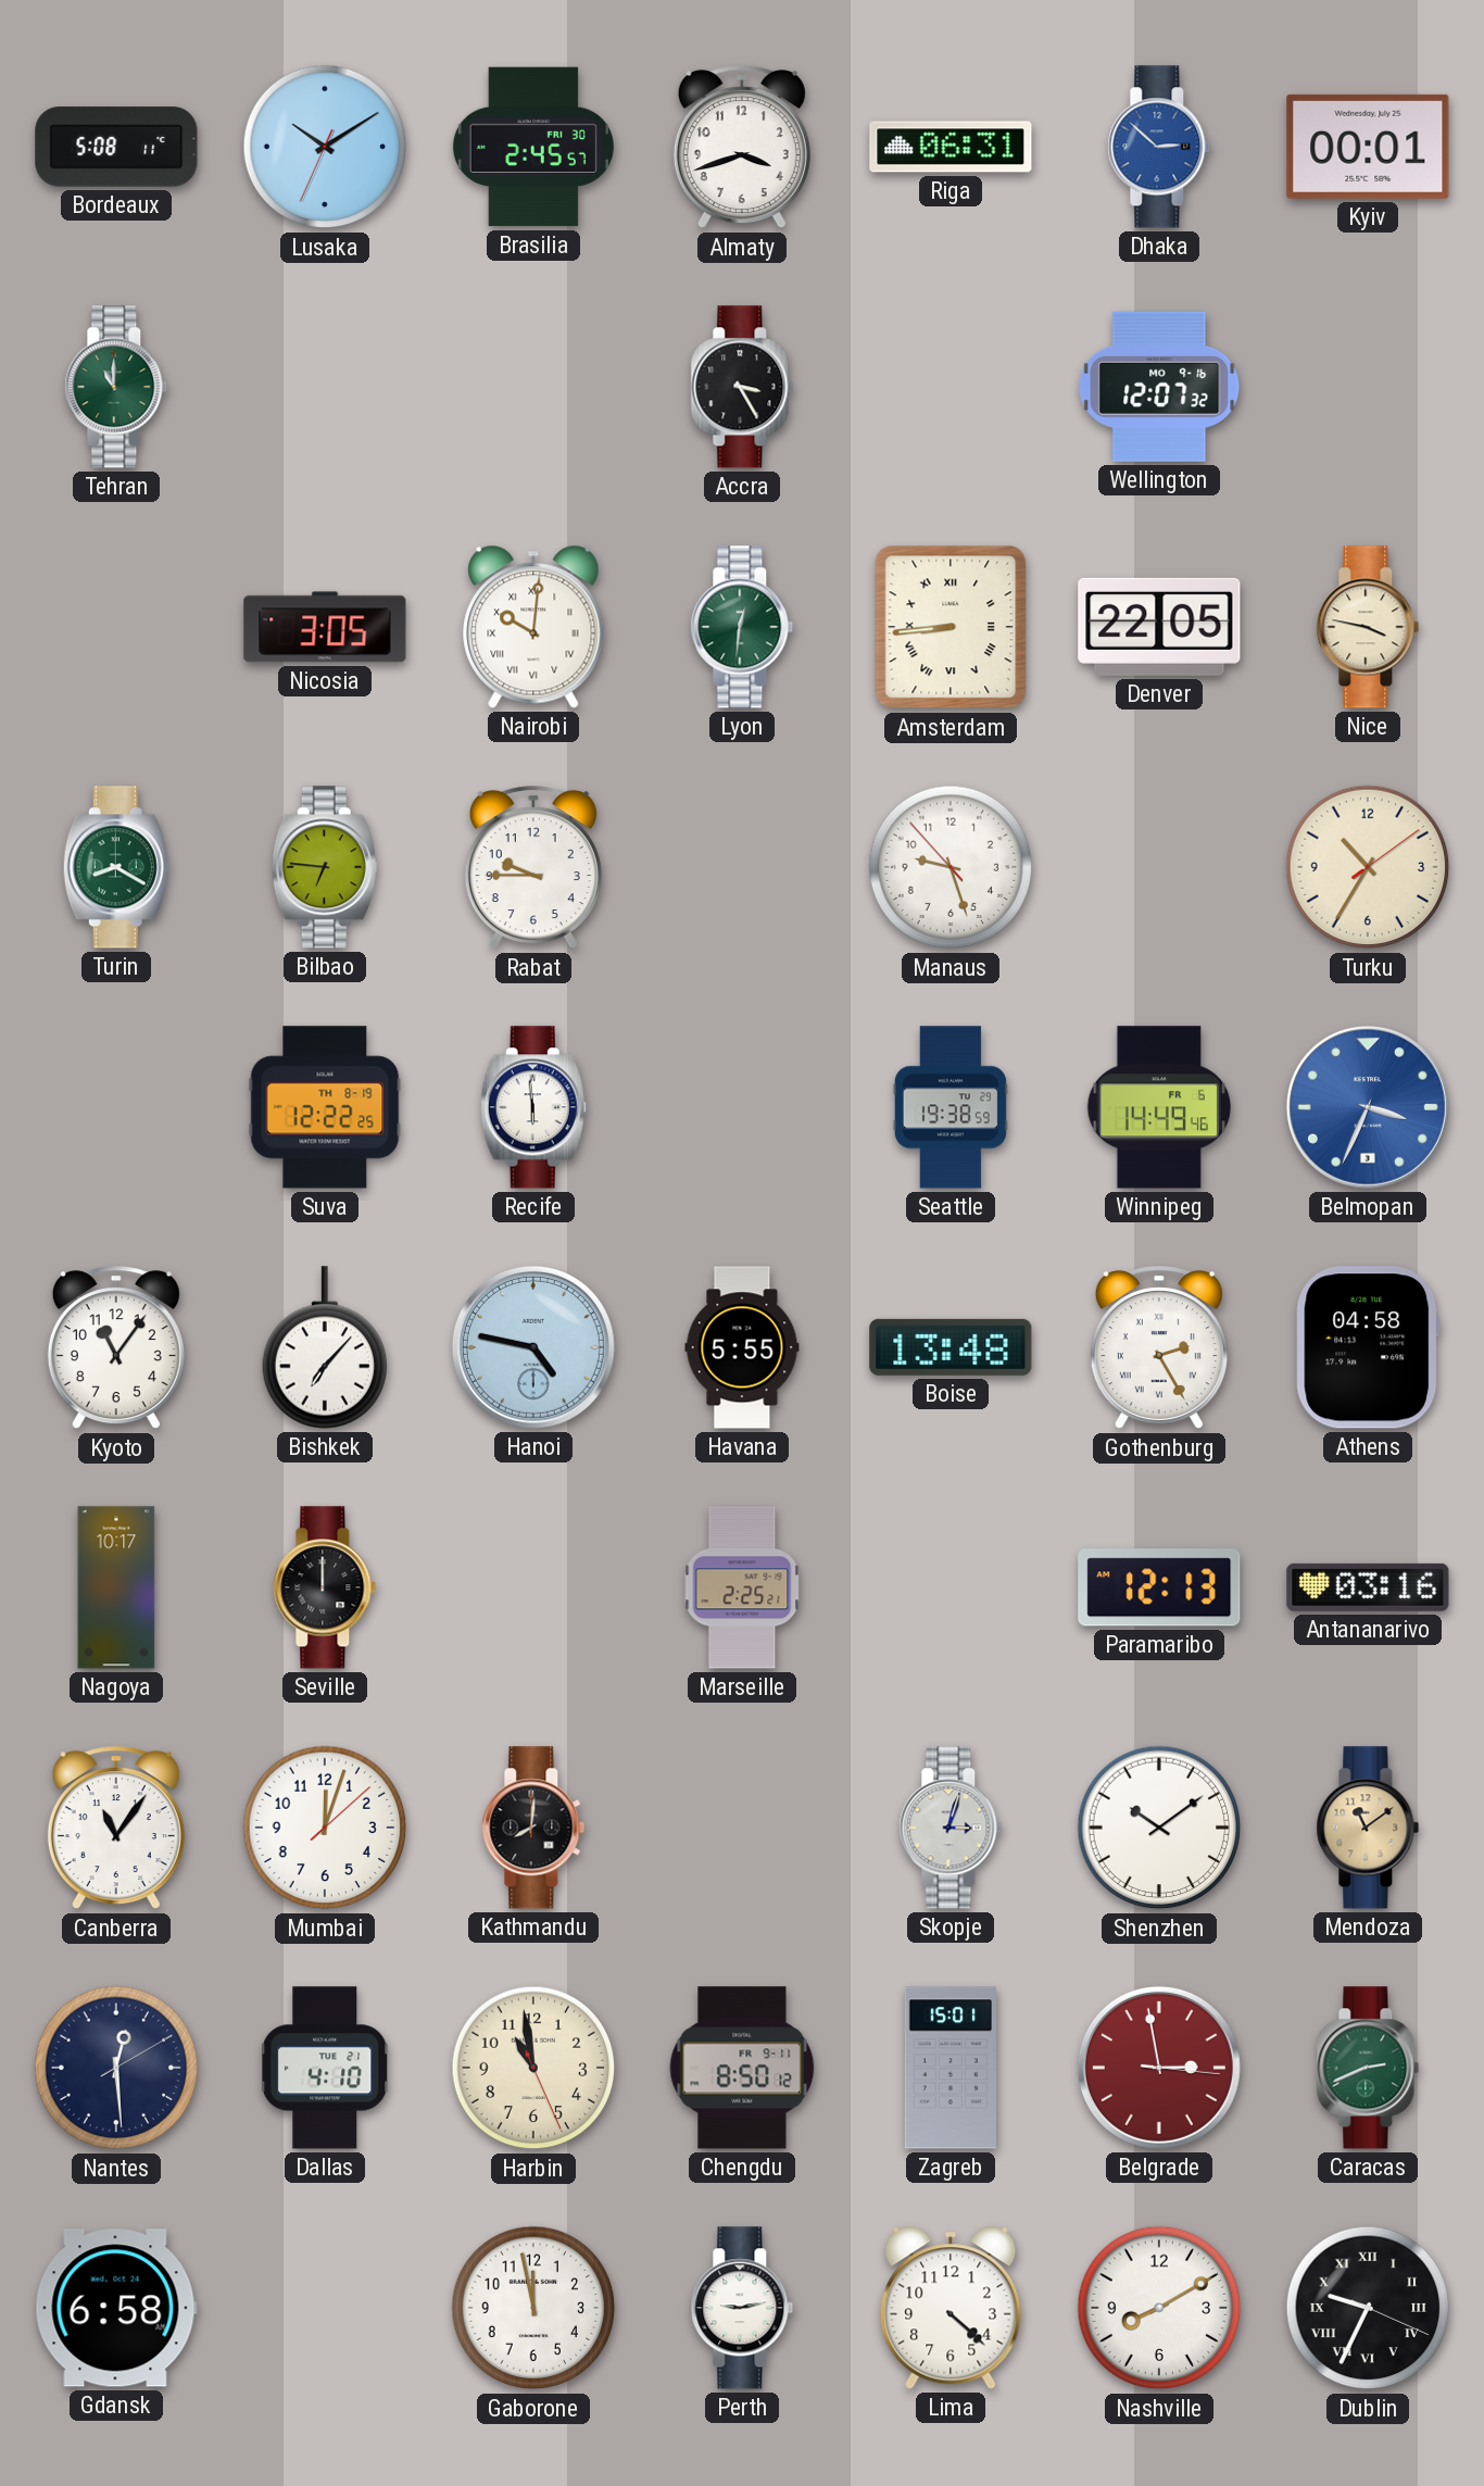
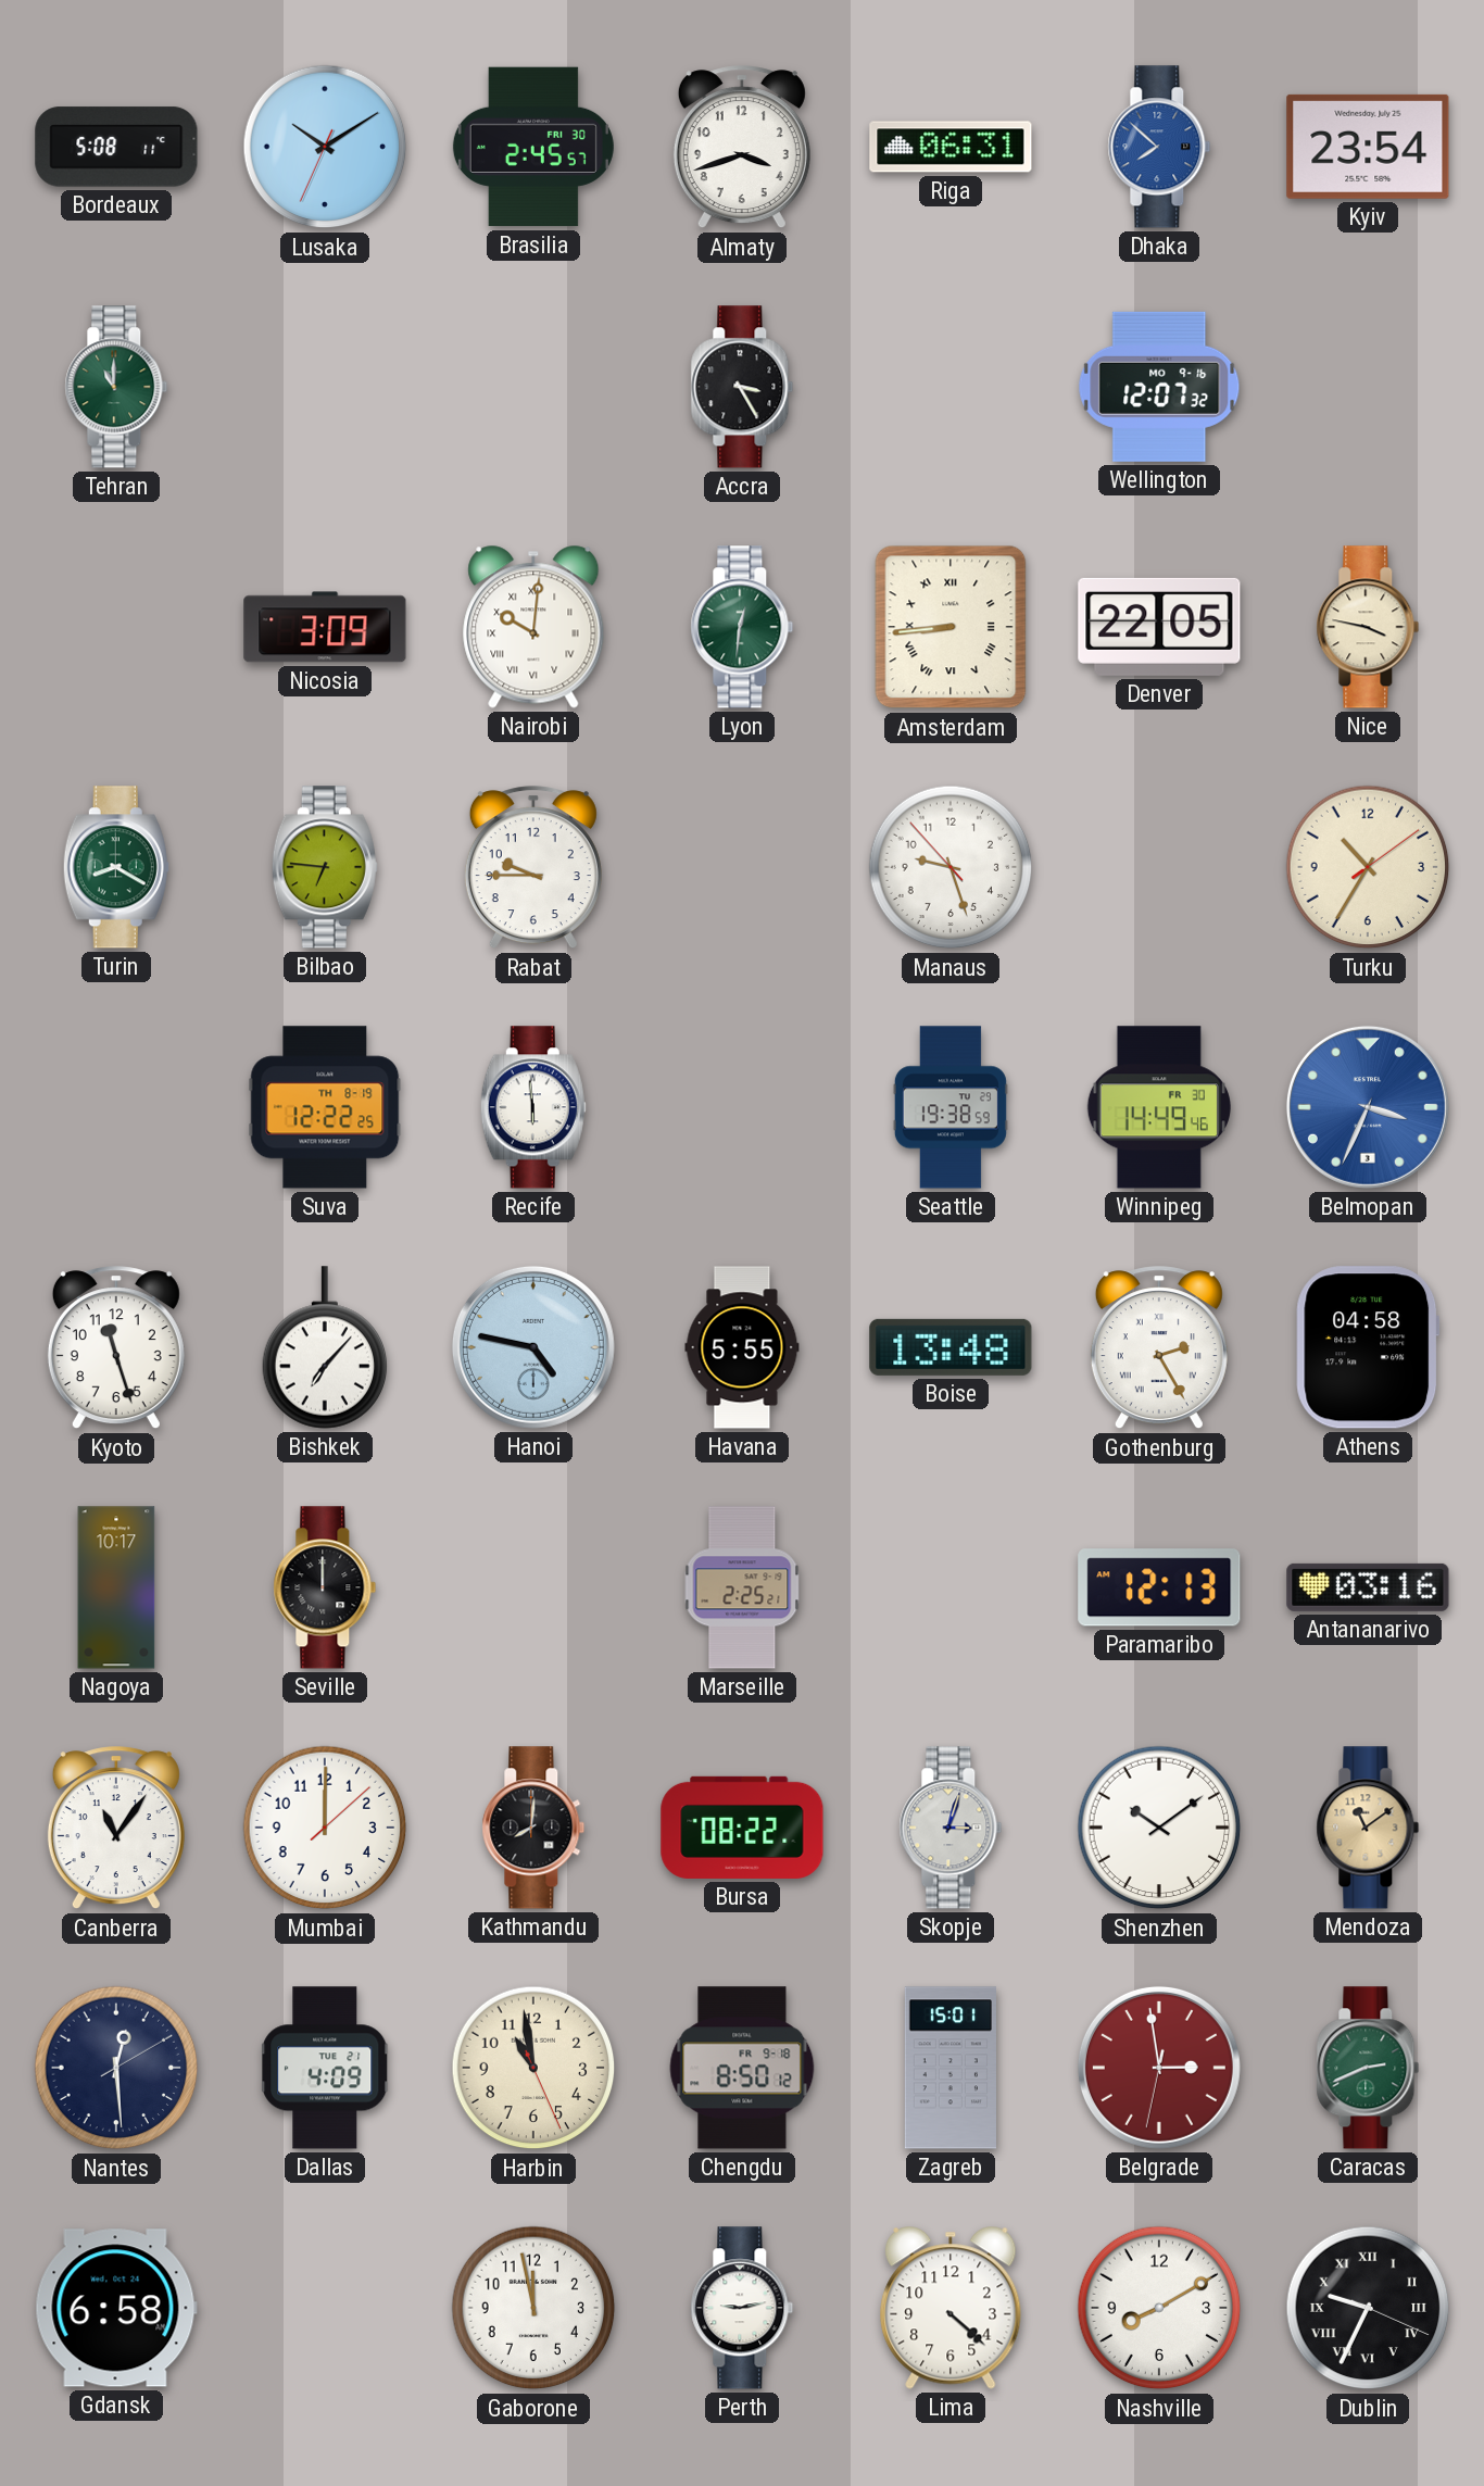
Dhaka: 2:52 -> 7:52
Kyiv: 00:01 -> 23:54
Nicosia: 3:05 -> 3:09
Winnipeg date: FR 6 -> FR 30
Kyoto: 11:06 -> 11:27
Mumbai: 12:03 -> 12:00
Bursa: none -> 08:22
Dallas: 4:10 -> 4:09
Chengdu date: FR 9-11 -> FR 9-18
Belgrade: 2:58:16 -> 2:58:32
